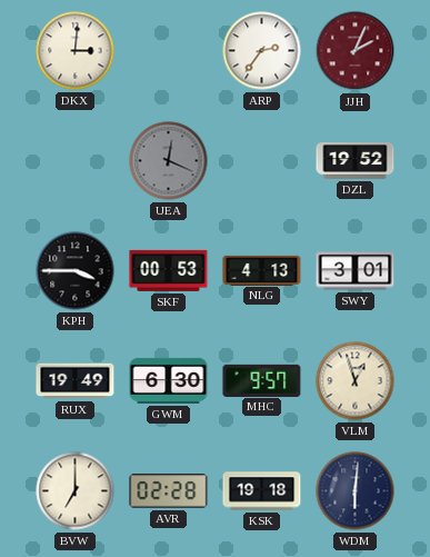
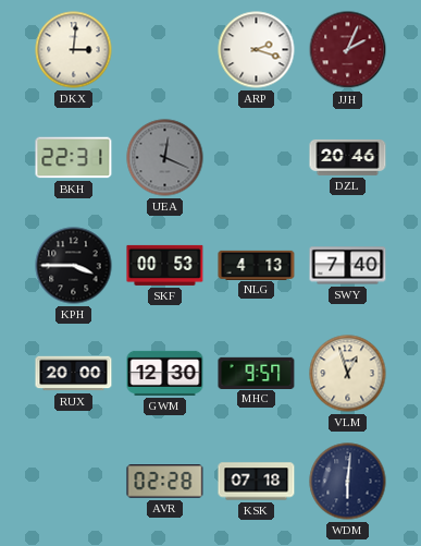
ARP: 2:36 -> 2:18
BKH: none -> 22:31
DZL: 19:52 -> 20:46
SWY: 3:01 -> 7:40
RUX: 19:49 -> 20:00
GWM: 6:30 -> 12:30
BVW: 7:00 -> none
KSK: 19:18 -> 07:18
